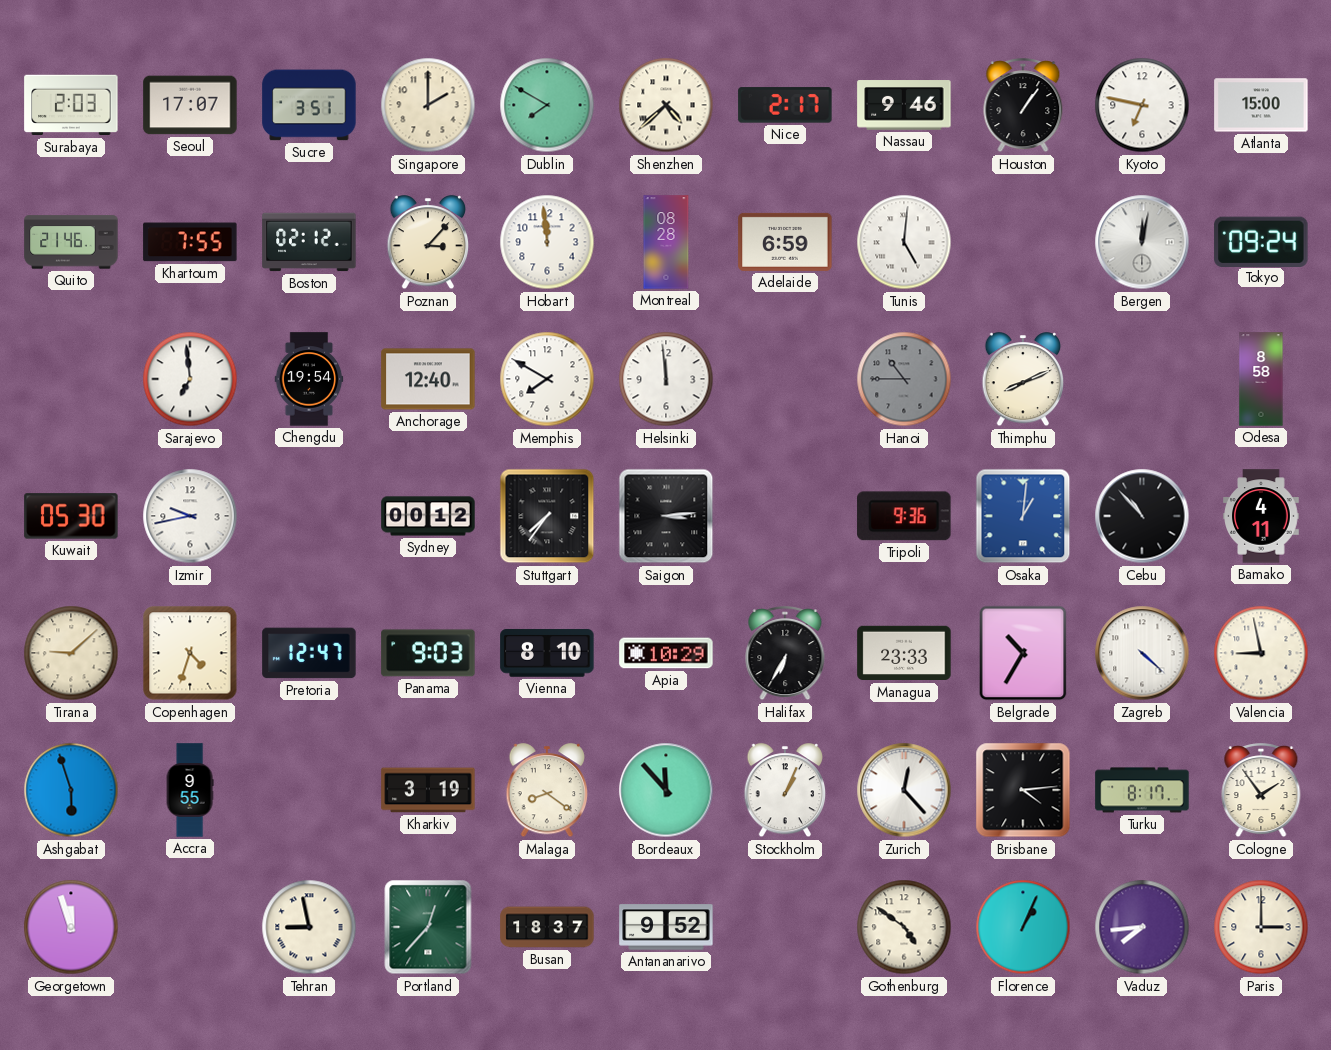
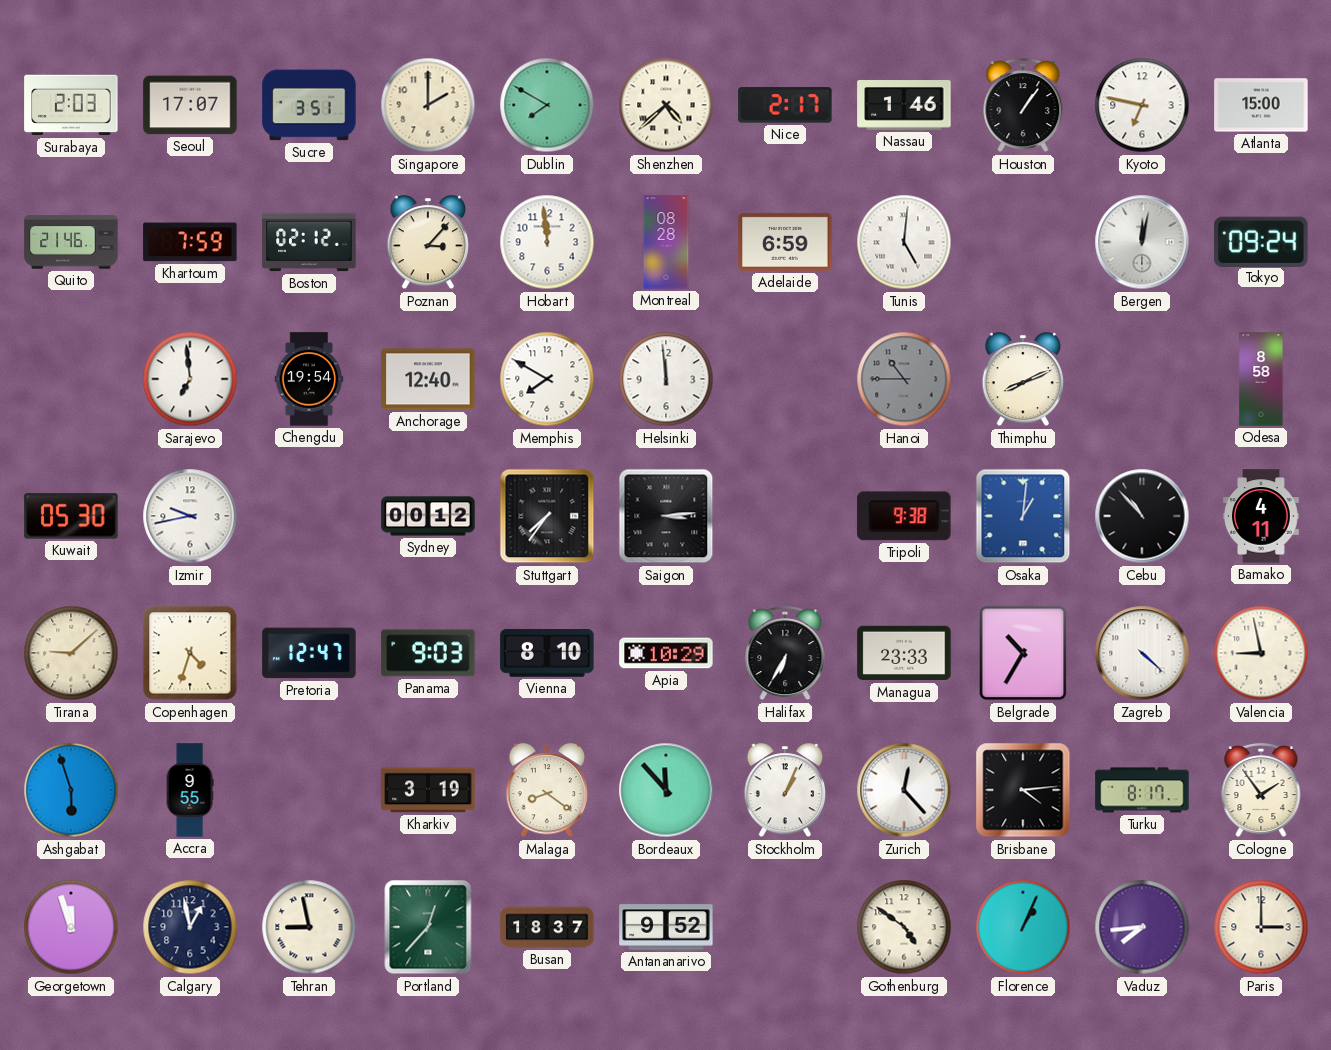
Nassau: 9:46 -> 1:46
Khartoum: 7:55 -> 7:59
Tripoli: 9:36 -> 9:38
Calgary: none -> 12:58
